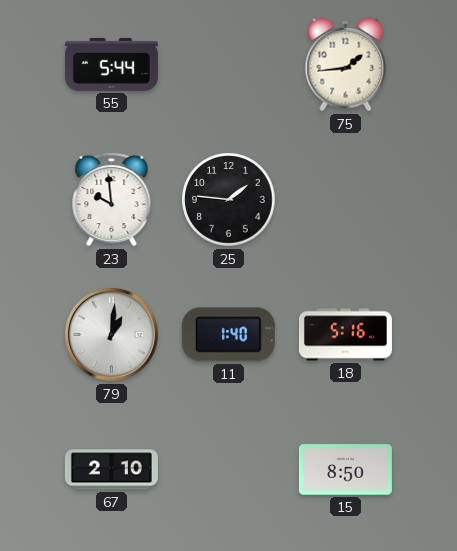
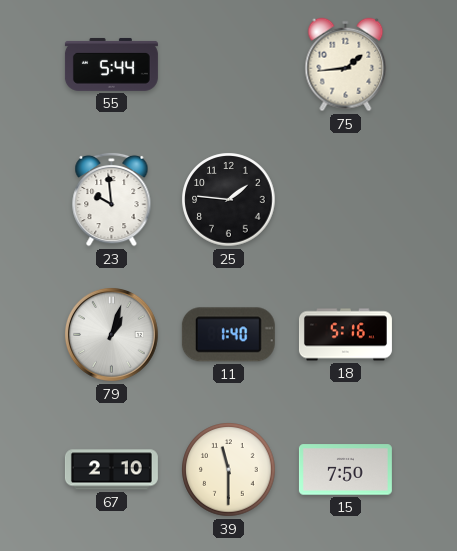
79: 1:01 -> 1:03
39: none -> 11:30
15: 8:50 -> 7:50
